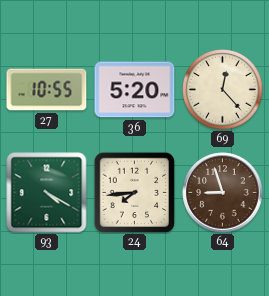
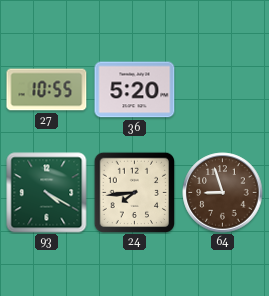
69: 12:23 -> none
